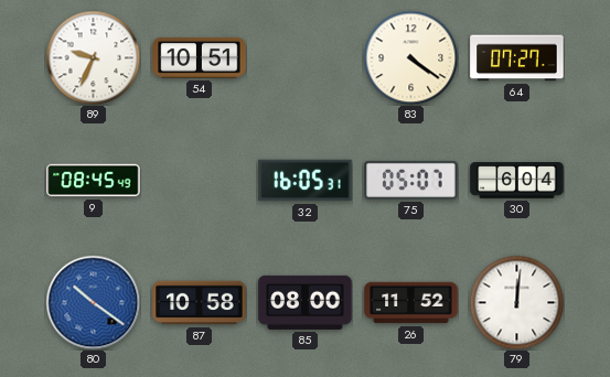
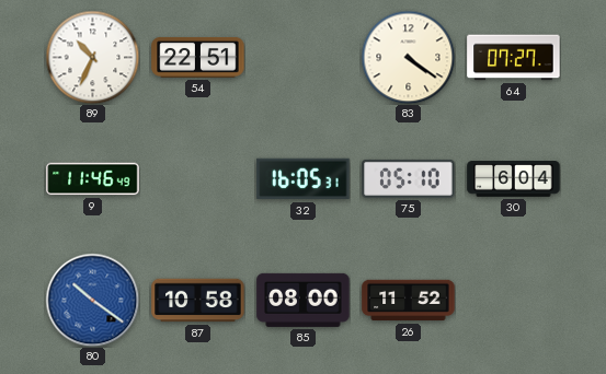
89: 9:34 -> 10:34
54: 10:51 -> 22:51
9: 08:45 -> 11:46
75: 05:07 -> 05:10
79: 12:01 -> none
